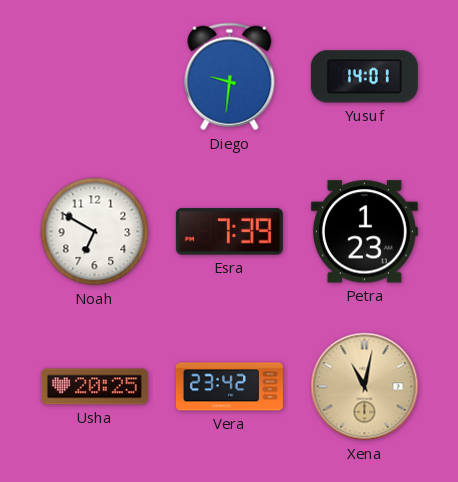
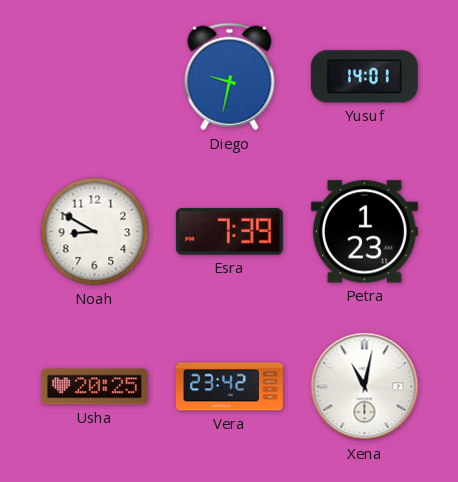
Diego: 9:31 -> 9:32
Noah: 6:50 -> 8:50
Xena dial: champagne -> white
